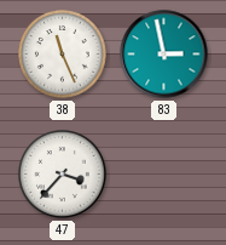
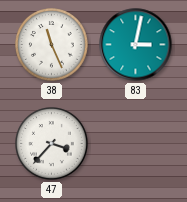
83: 2:58 -> 3:02
